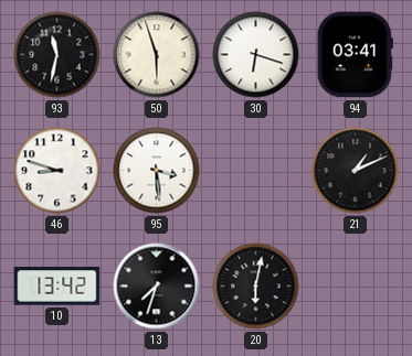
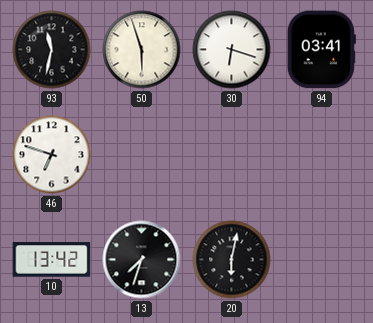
46: 8:48 -> 6:48
95: 3:29 -> none
21: 1:11 -> none
